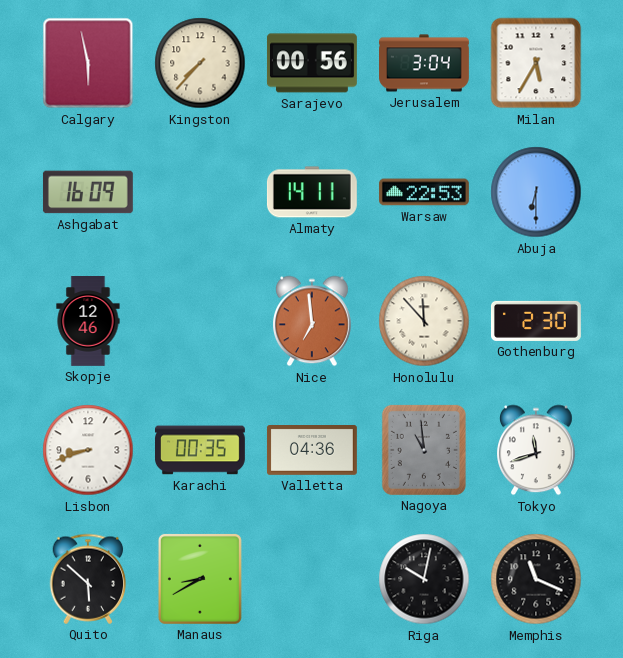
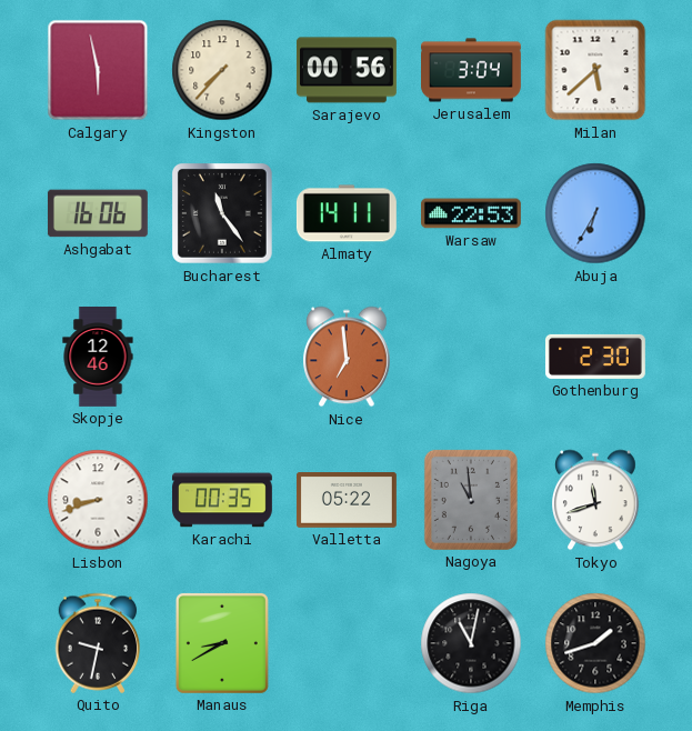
Milan: 5:35 -> 5:38
Ashgabat: 16:09 -> 16:06
Bucharest: none -> 11:24
Abuja: 6:30 -> 6:35
Honolulu: 11:53 -> none
Valletta: 04:36 -> 05:22
Quito: 5:52 -> 9:32
Riga: 10:02 -> 11:02
Memphis: 11:19 -> 1:42
